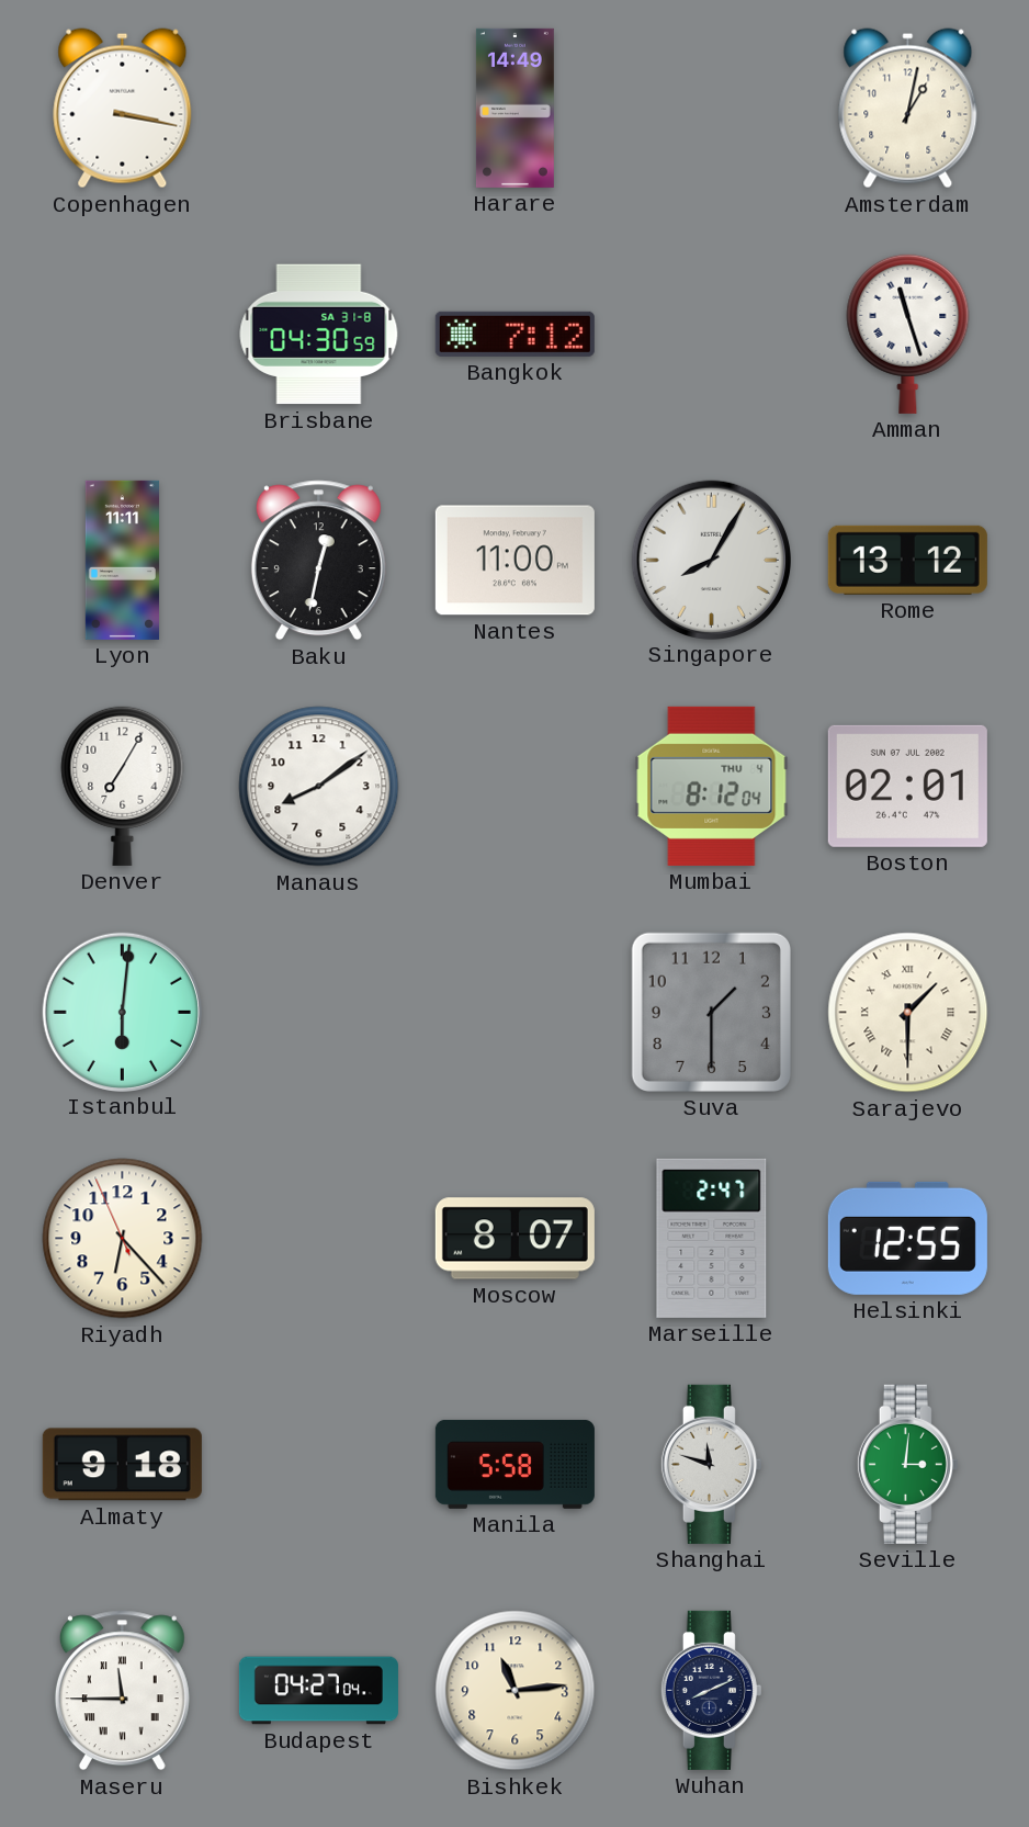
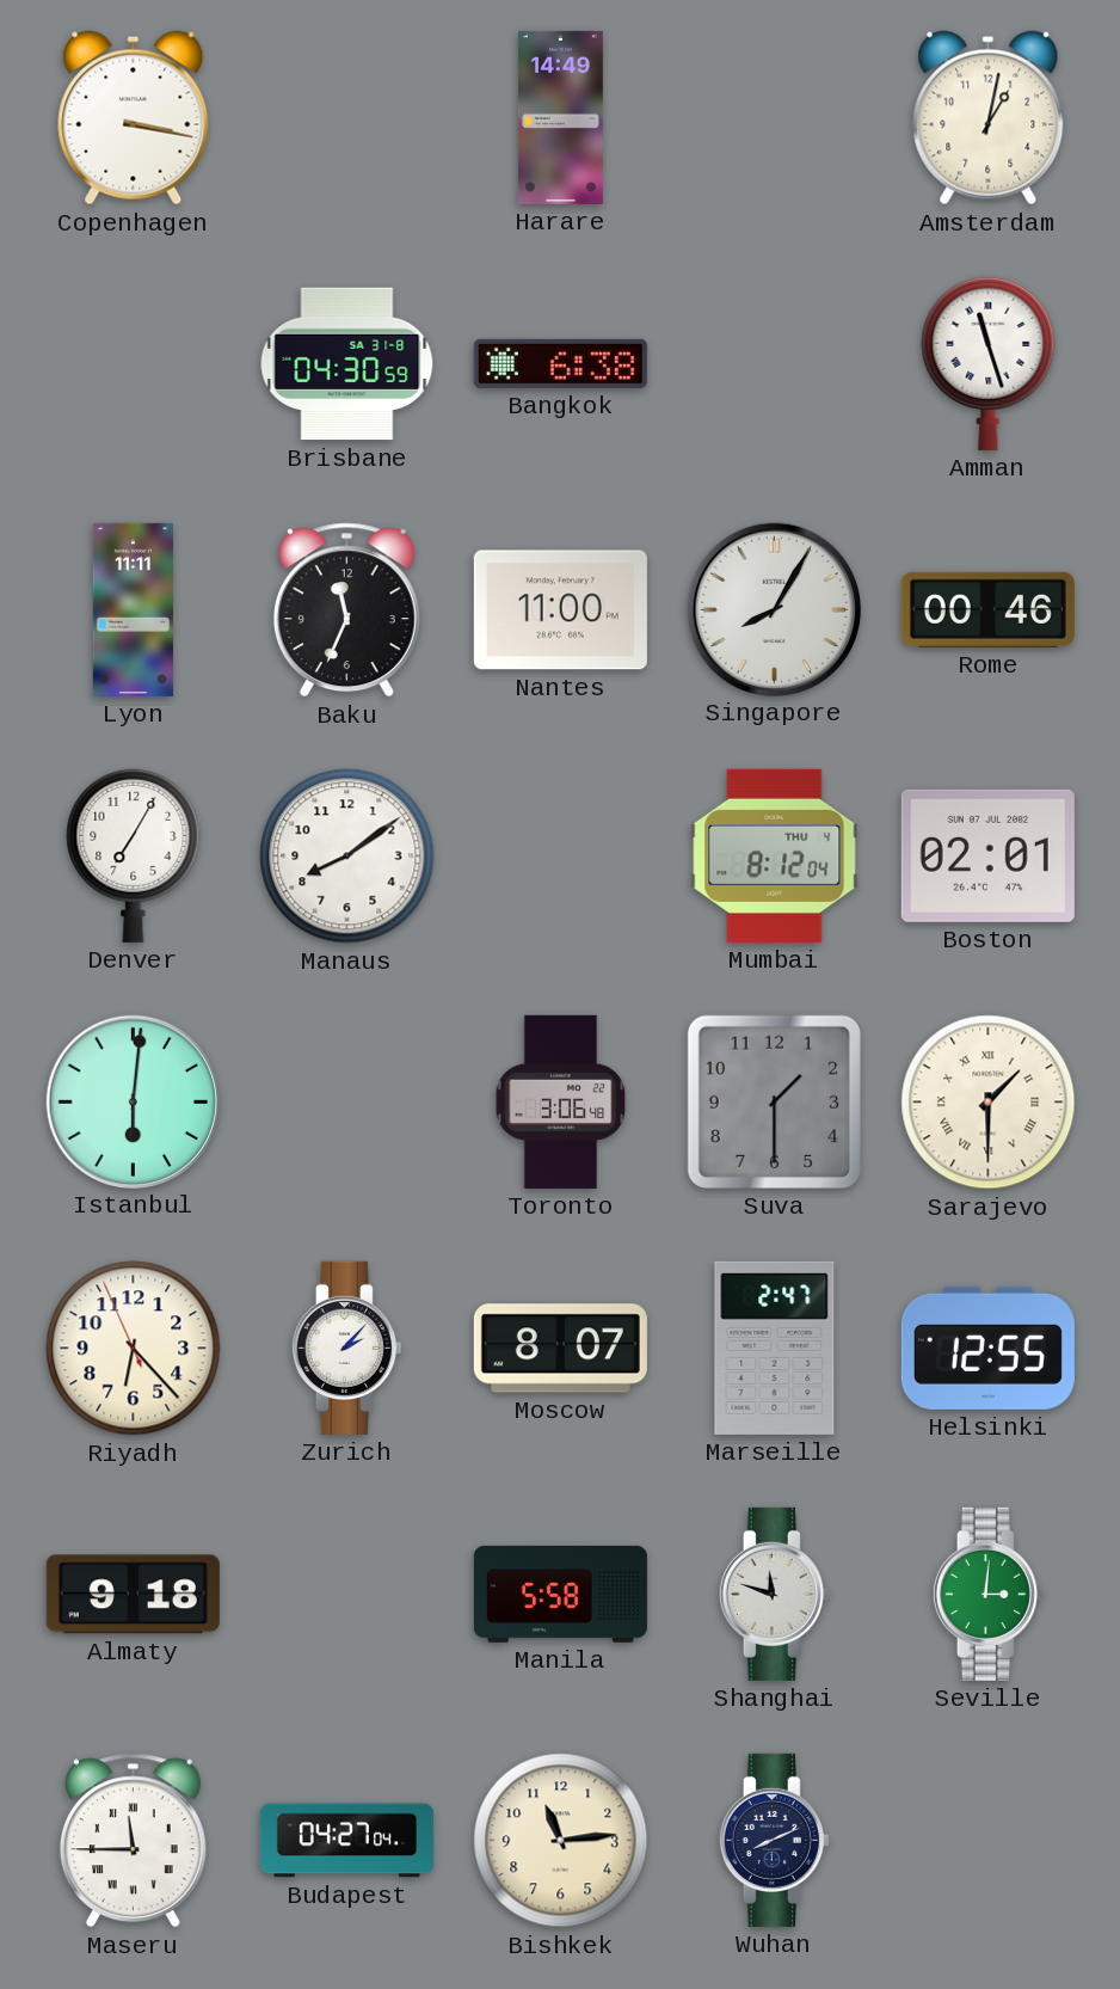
Bangkok: 7:12 -> 6:38
Baku: 12:32 -> 11:34
Rome: 13:12 -> 00:46
Toronto: none -> 3:06
Zurich: none -> 2:07
